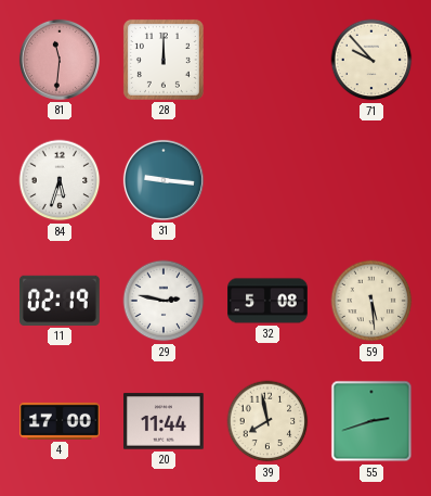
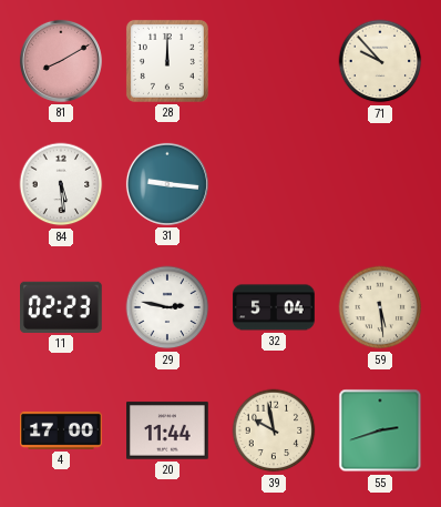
81: 11:31 -> 8:10
84: 5:33 -> 5:29
11: 02:19 -> 02:23
32: 5:08 -> 5:04
39: 7:58 -> 9:58
